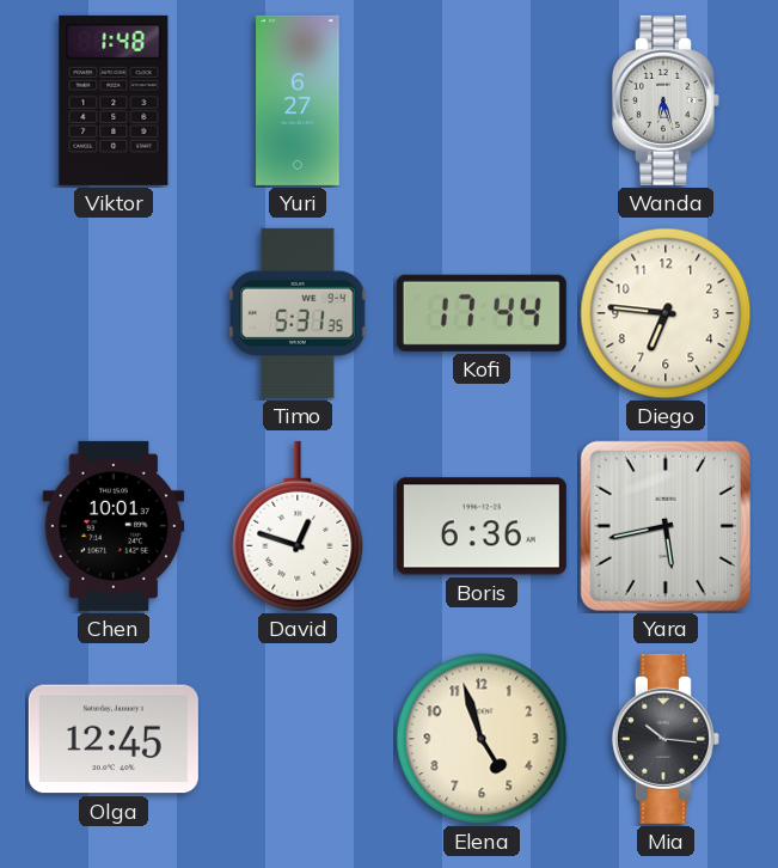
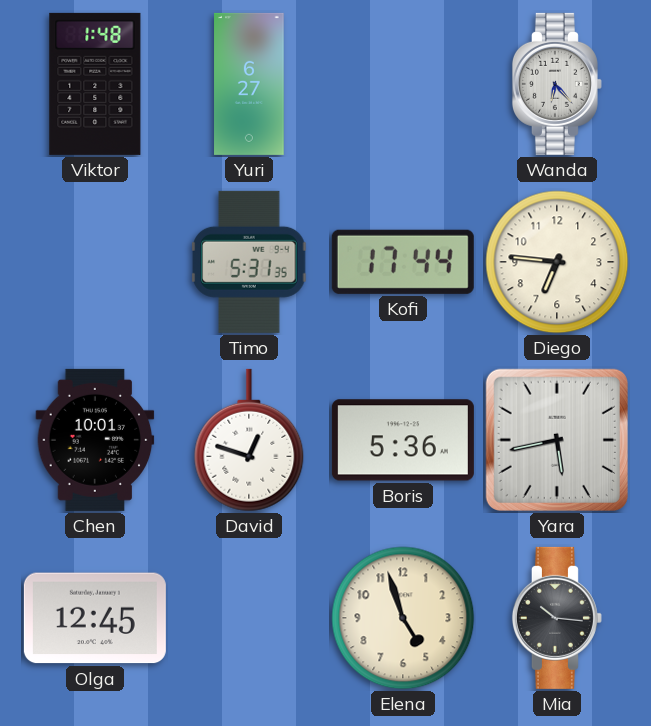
Wanda: 6:27 -> 6:23
Boris: 6:36 -> 5:36
